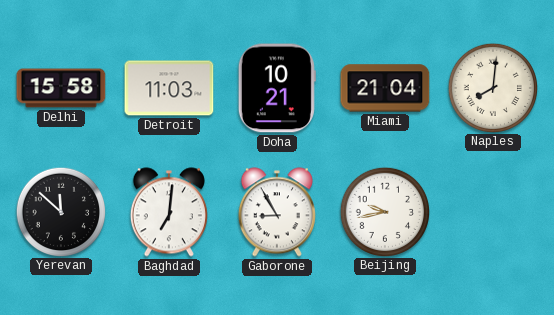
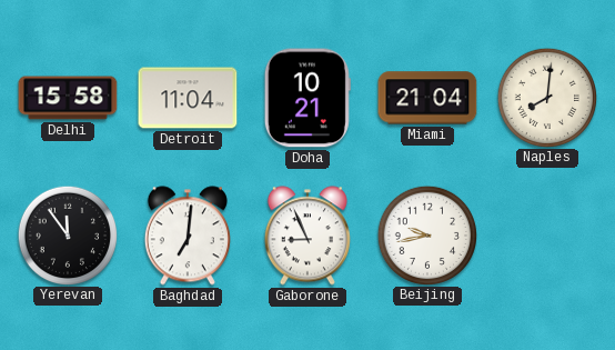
Detroit: 11:03 -> 11:04
Yerevan: 11:52 -> 11:54
Gaborone: 8:55 -> 8:56
